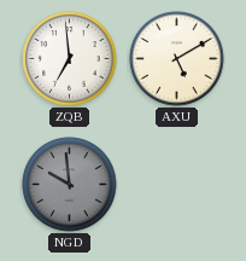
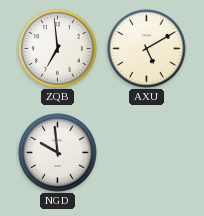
NGD dial: grey -> white
